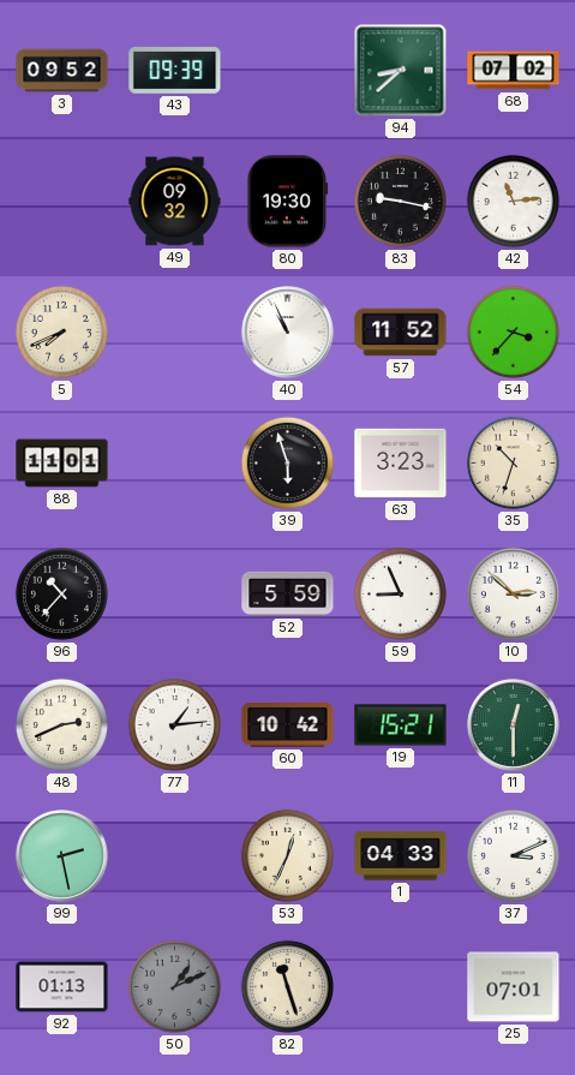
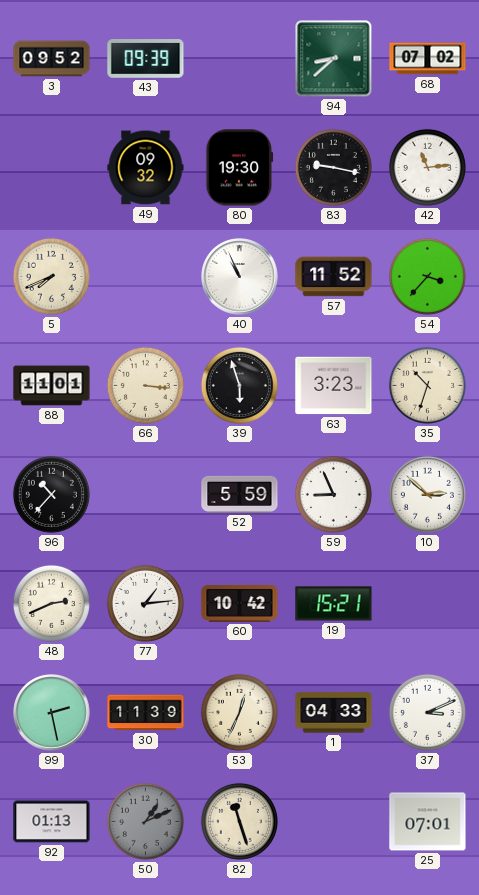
66: none -> 3:16
11: 12:30 -> none
30: none -> 11:39
